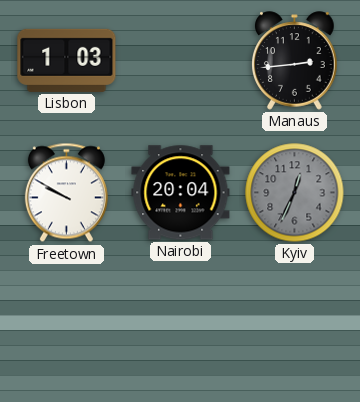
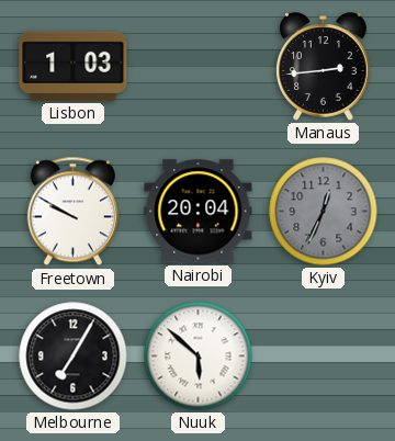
Melbourne: none -> 7:05
Nuuk: none -> 5:52
